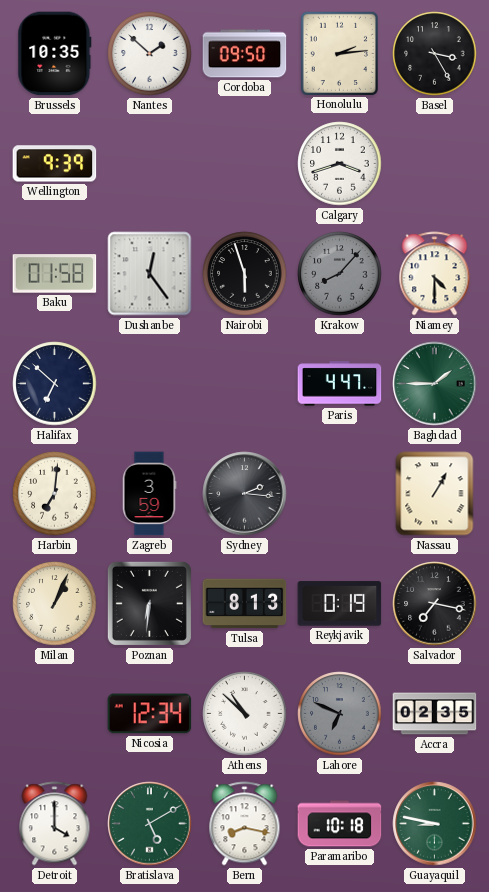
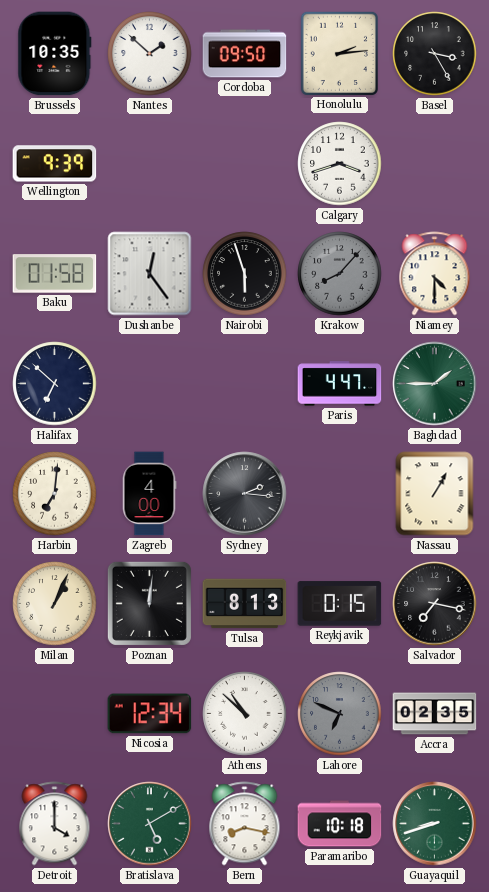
Zagreb: 3:59 -> 4:00
Poznan: 6:31 -> 12:01
Reykjavik: 0:19 -> 0:15
Guayaquil: 8:47 -> 8:42
